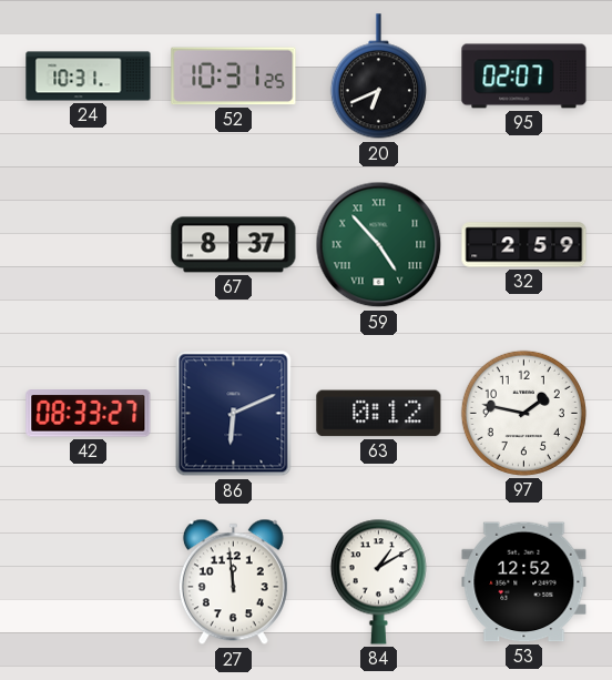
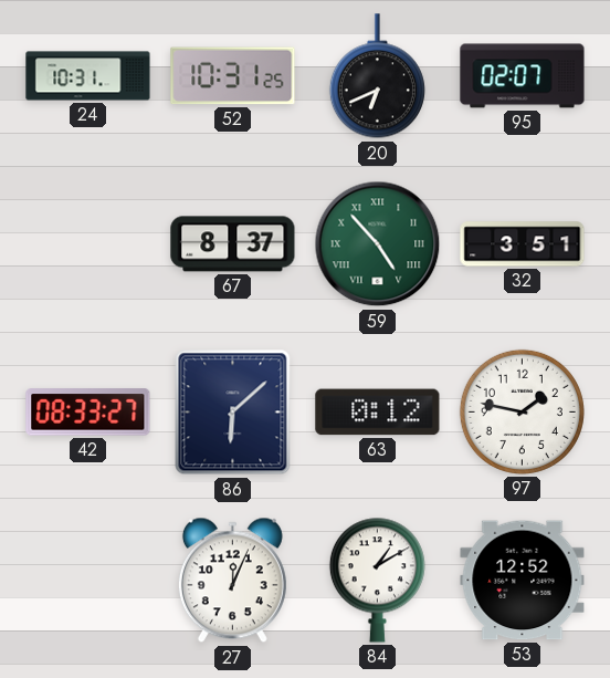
32: 2:59 -> 3:51
86: 6:11 -> 6:08
27: 11:59 -> 12:04
